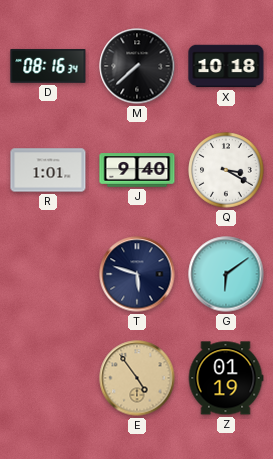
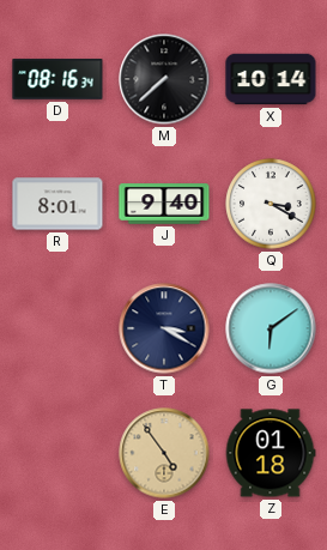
X: 10:18 -> 10:14
R: 1:01 -> 8:01
T: 5:48 -> 3:20
Z: 01:19 -> 01:18
